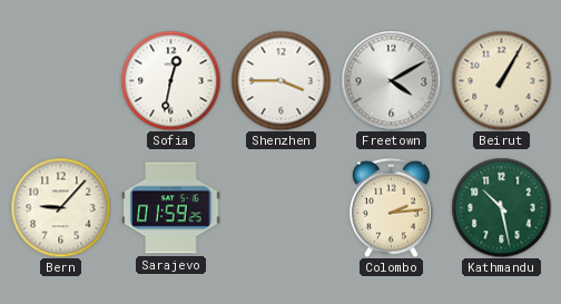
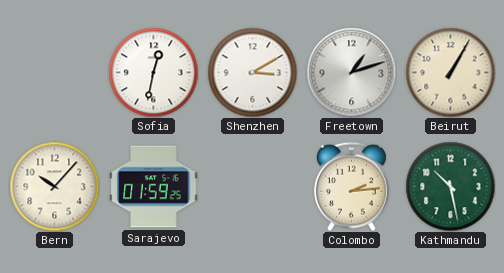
Shenzhen: 3:45 -> 3:10
Freetown: 4:10 -> 1:12
Bern: 9:07 -> 10:07
